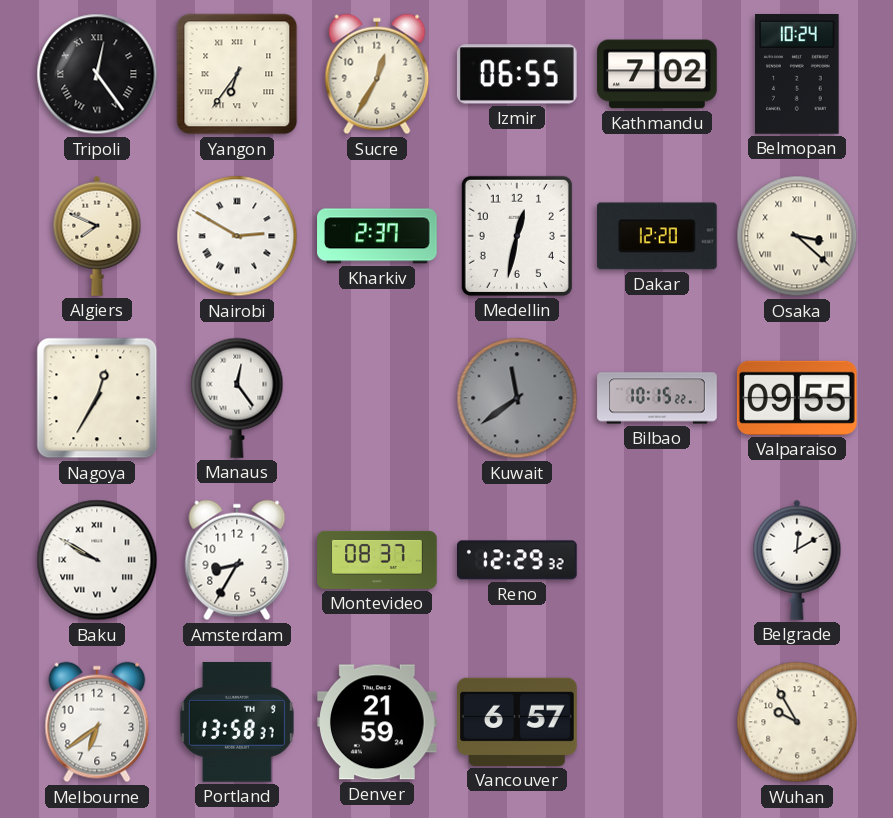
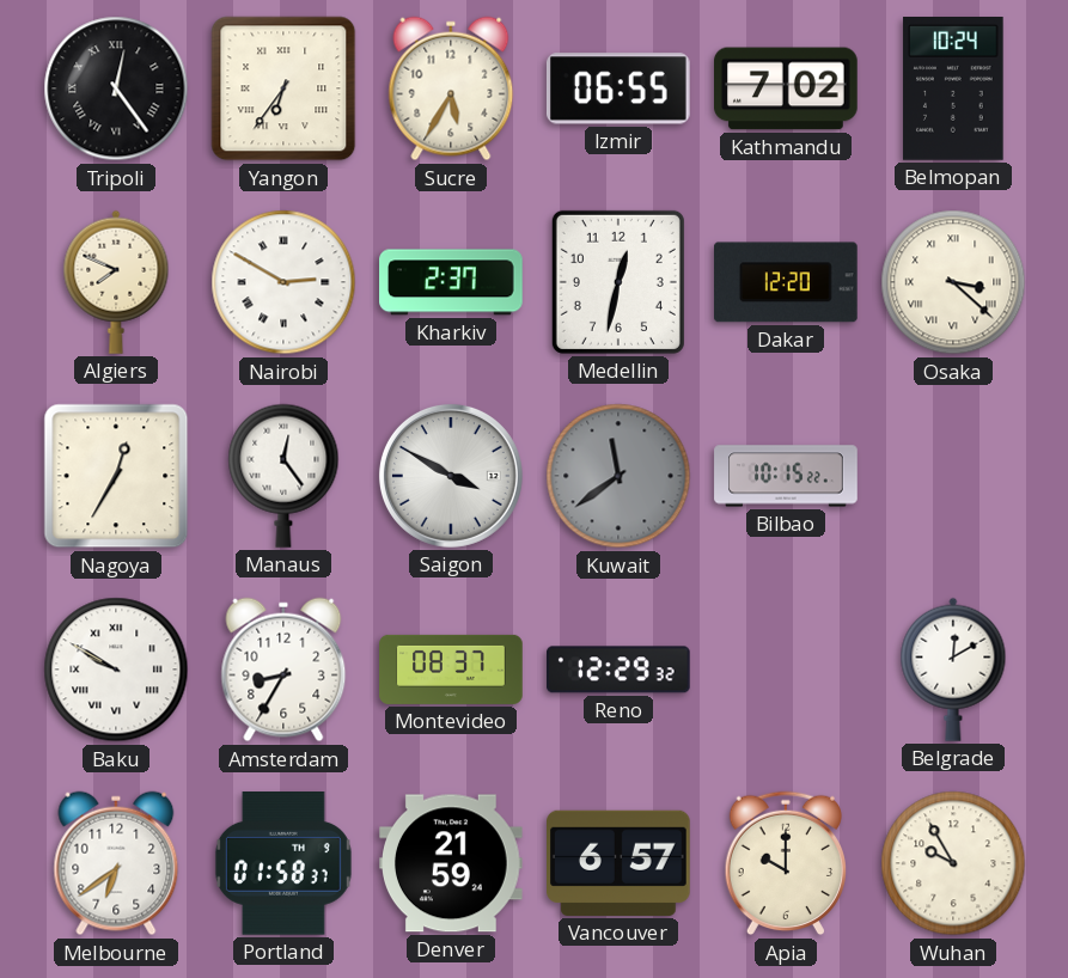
Sucre: 12:35 -> 5:35
Saigon: none -> 3:50
Valparaiso: 09:55 -> none
Portland: 13:58 -> 01:58
Apia: none -> 10:00
